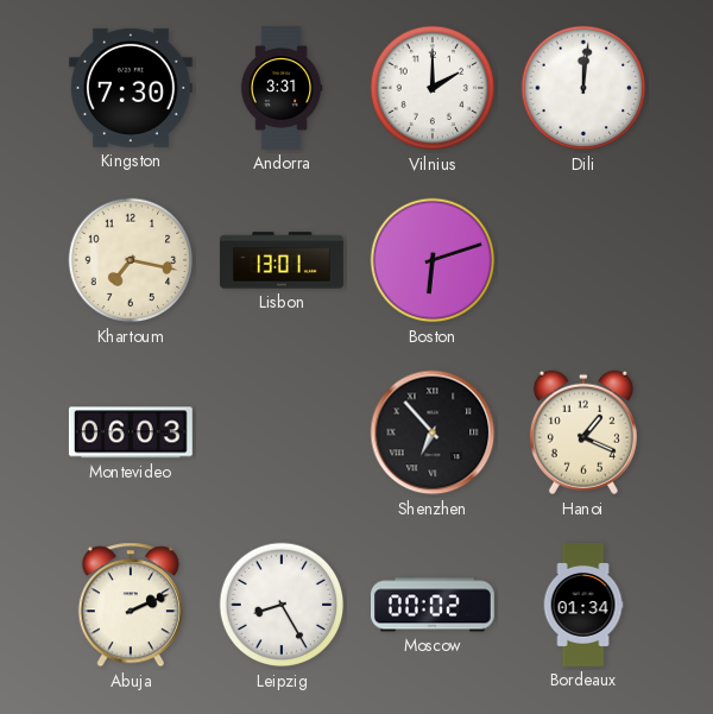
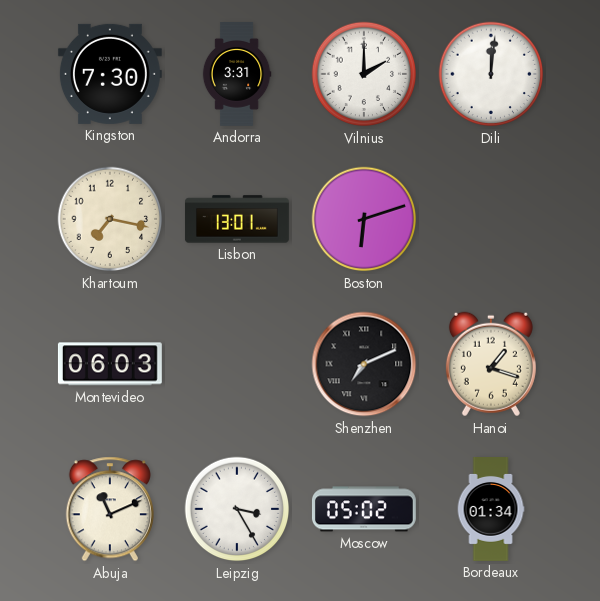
Shenzhen: 6:53 -> 7:11
Hanoi: 1:19 -> 1:18
Abuja: 2:11 -> 11:11
Leipzig: 8:25 -> 3:25
Moscow: 00:02 -> 05:02
